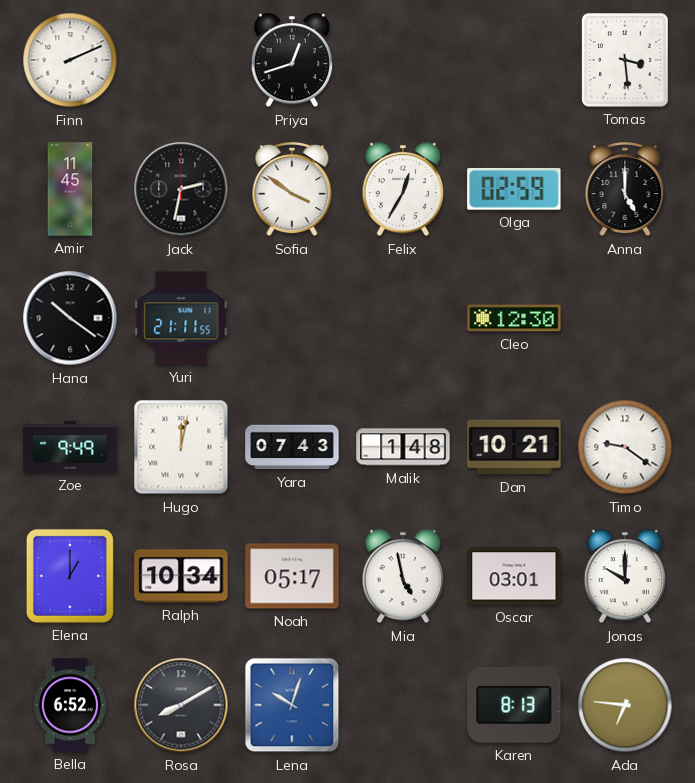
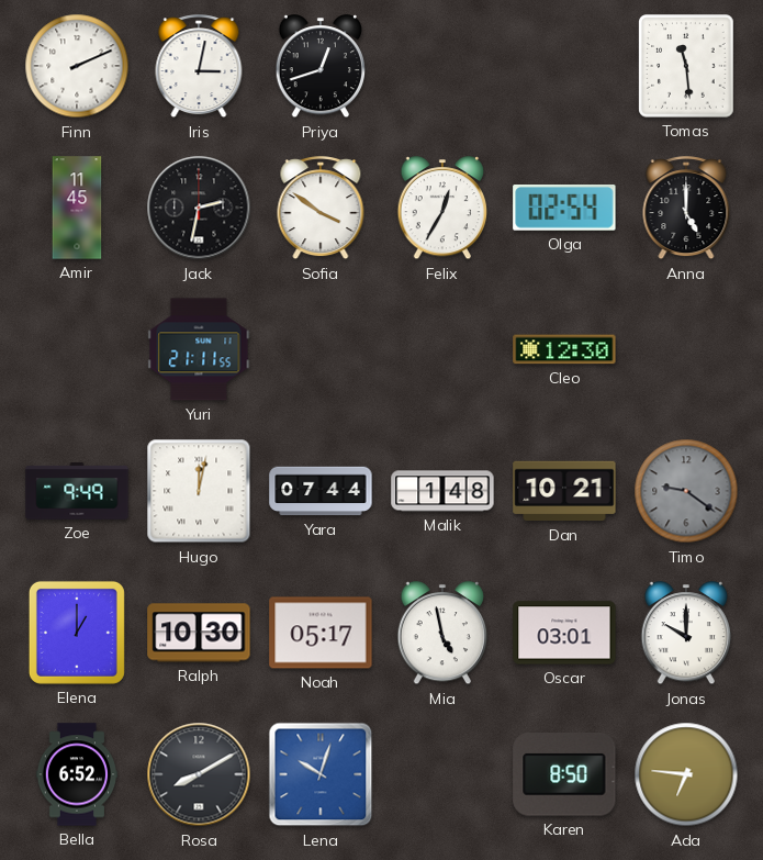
Iris: none -> 3:02
Tomas: 3:29 -> 11:29
Olga: 02:59 -> 02:54
Hana: 10:21 -> none
Yara: 07:43 -> 07:44
Timo dial: white -> grey
Ralph: 10:34 -> 10:30
Karen: 8:13 -> 8:50
